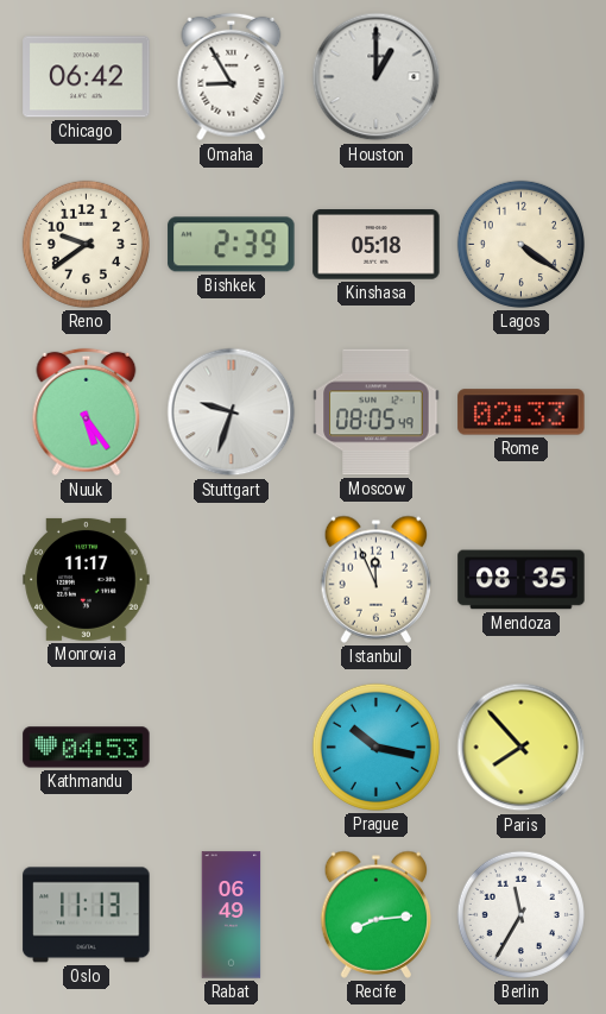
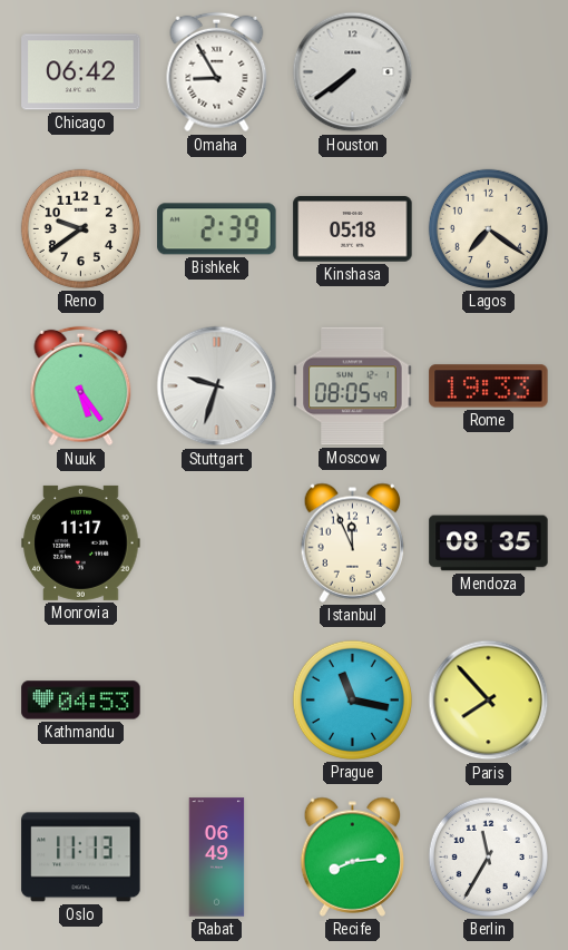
Houston: 1:00 -> 7:39
Lagos: 4:21 -> 7:21
Rome: 02:33 -> 19:33
Prague: 10:17 -> 11:17
